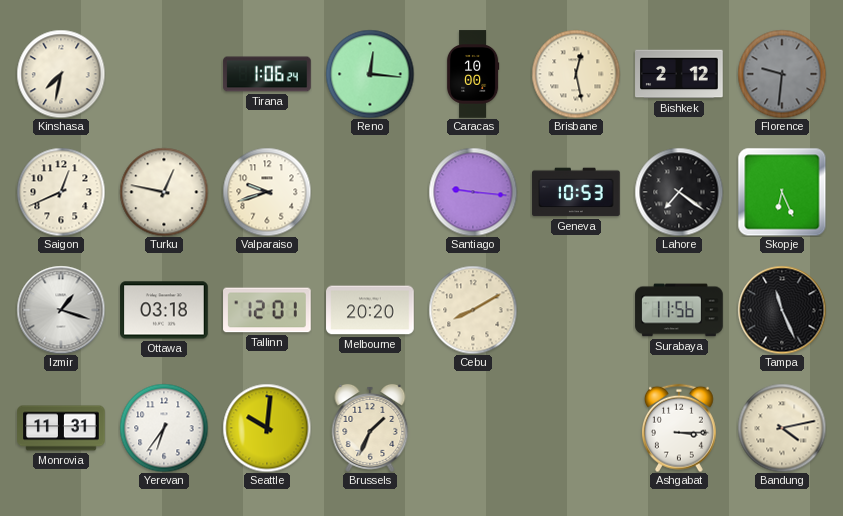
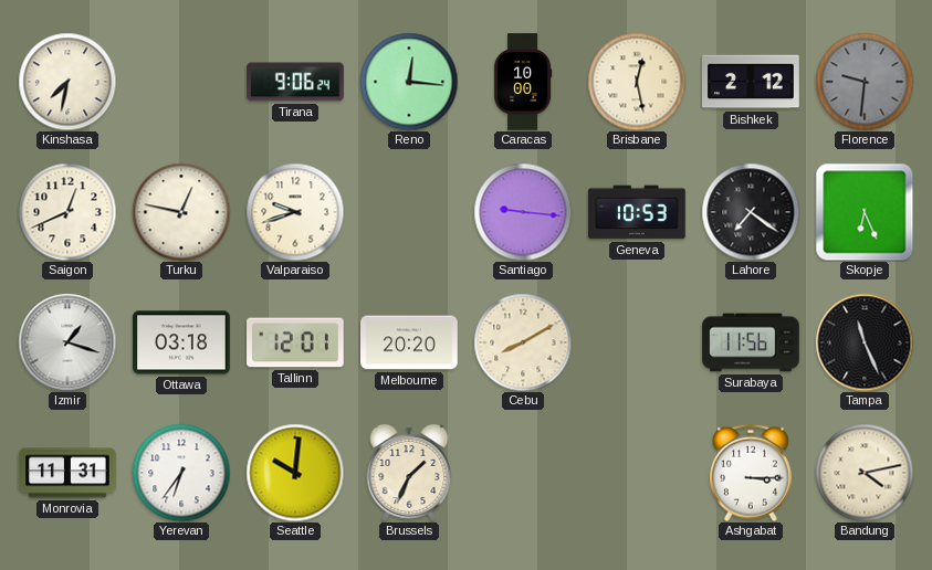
Tirana: 1:06 -> 9:06
